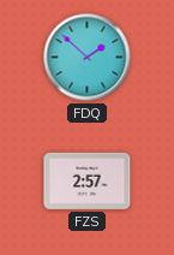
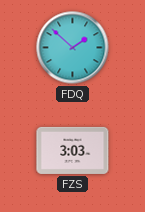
FZS: 2:57 -> 3:03
